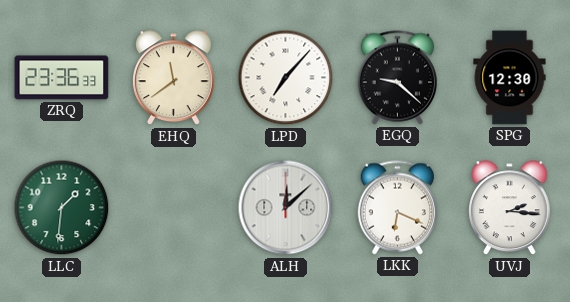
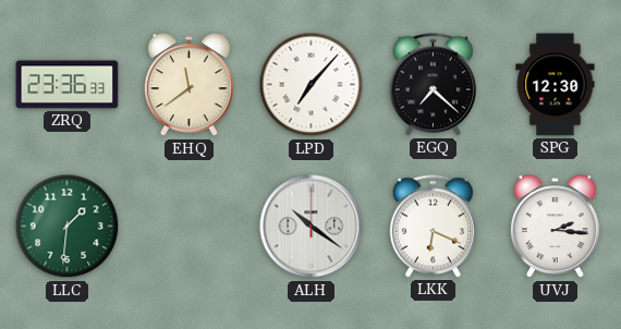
EGQ: 9:22 -> 7:22
ALH: 12:08 -> 10:21
